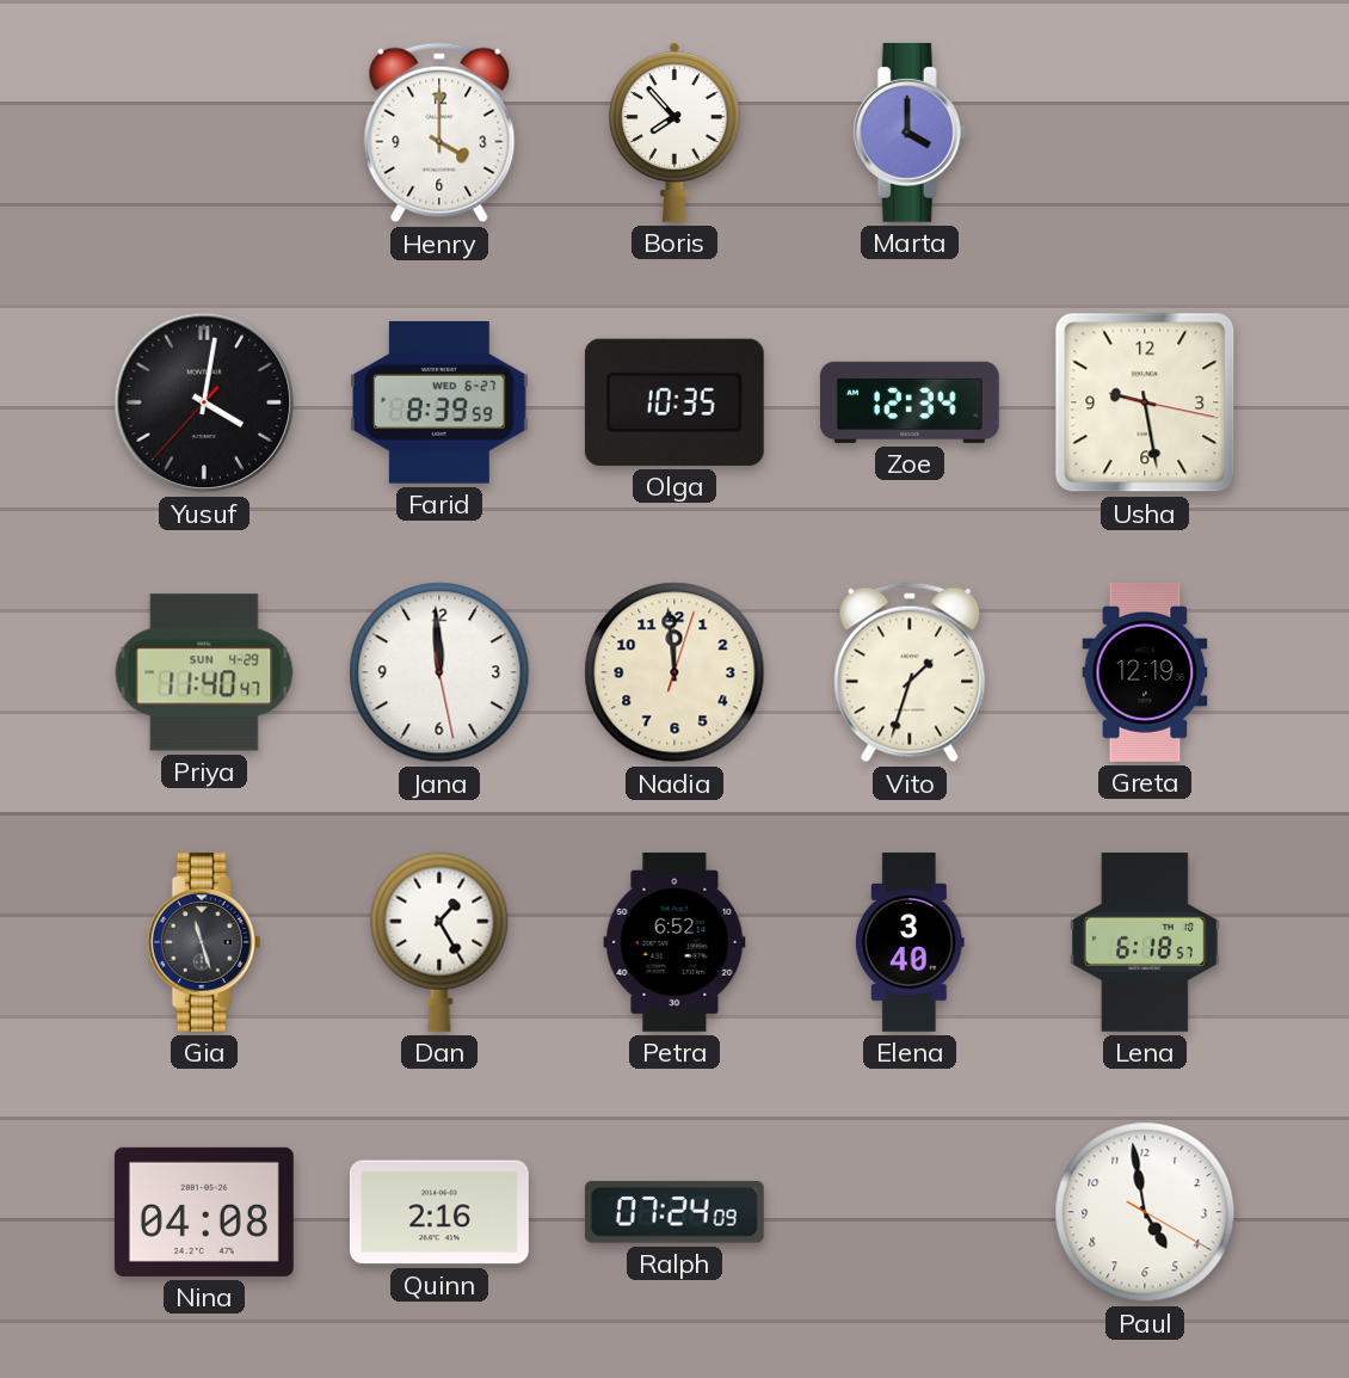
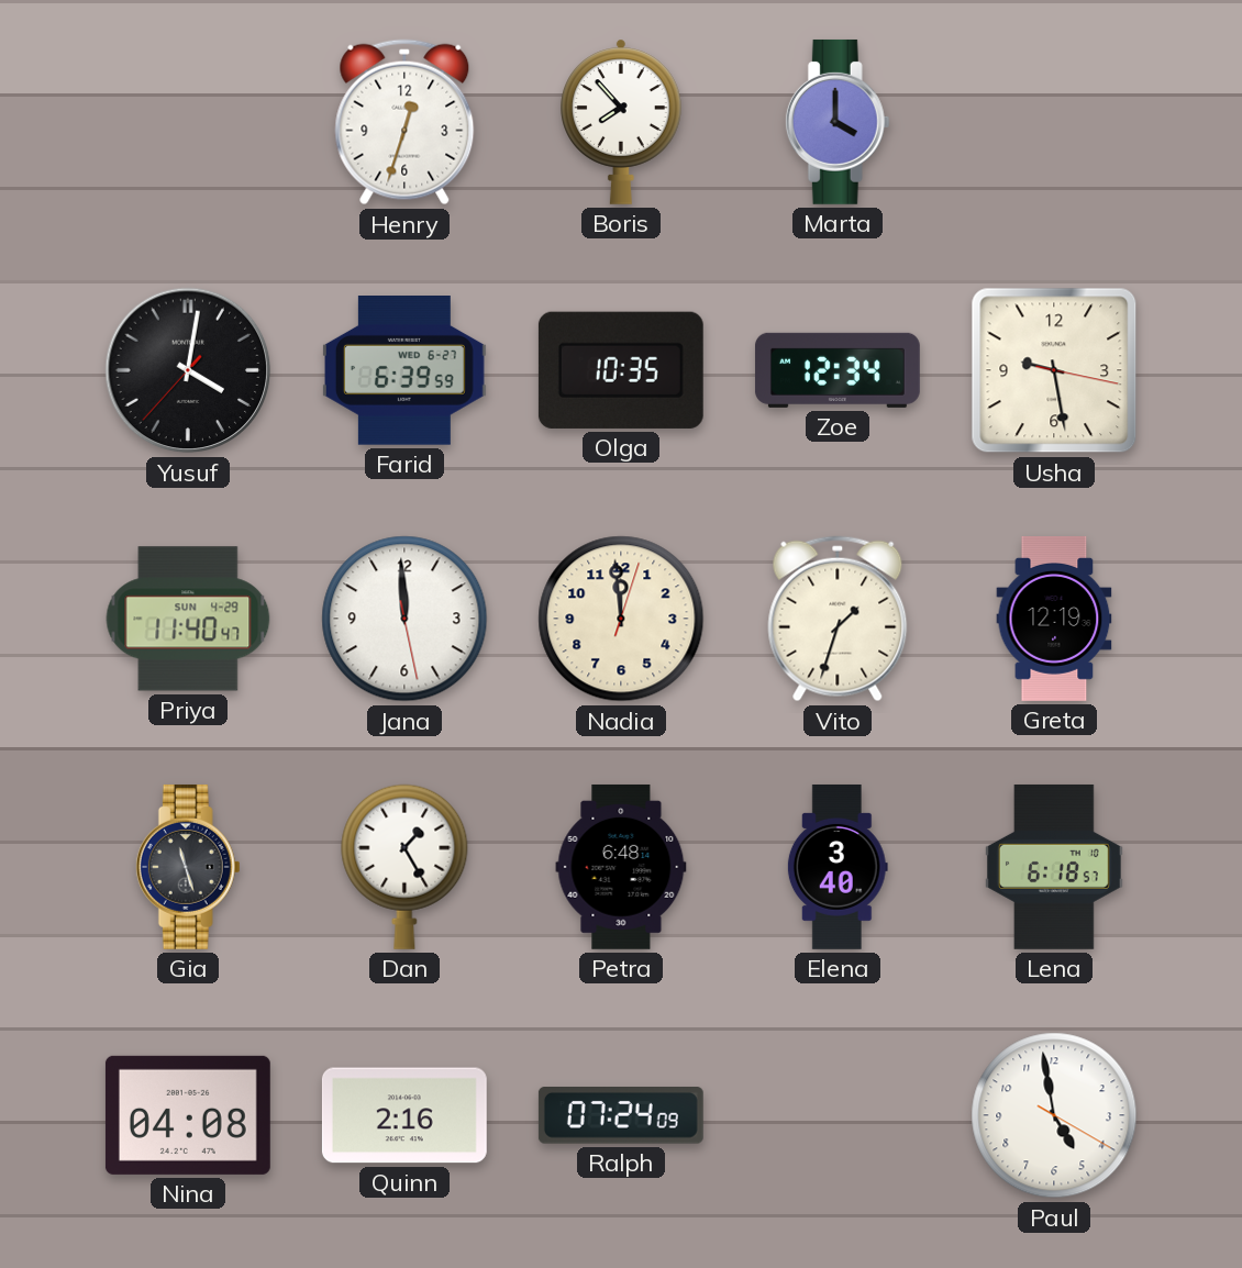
Henry: 4:00 -> 12:33
Farid: 8:39 -> 6:39
Petra: 6:52 -> 6:48
